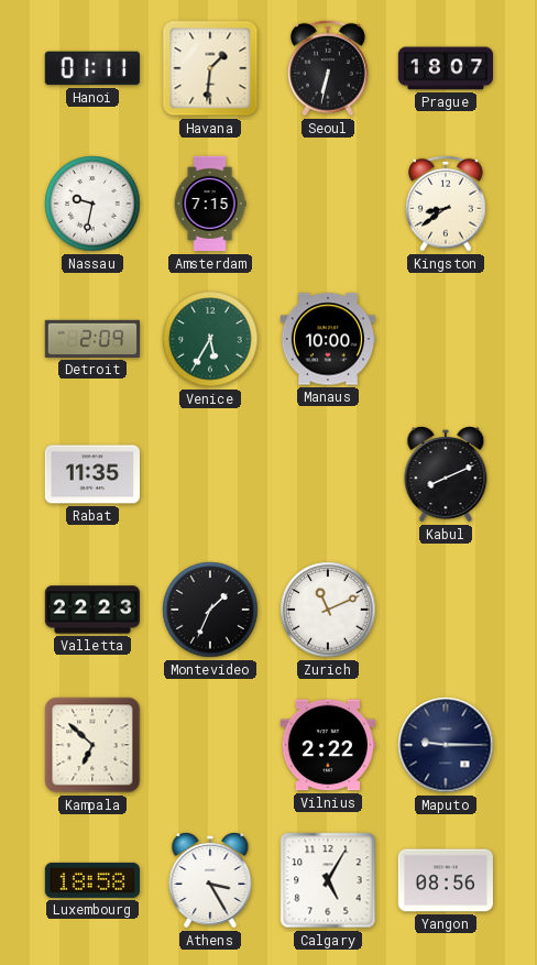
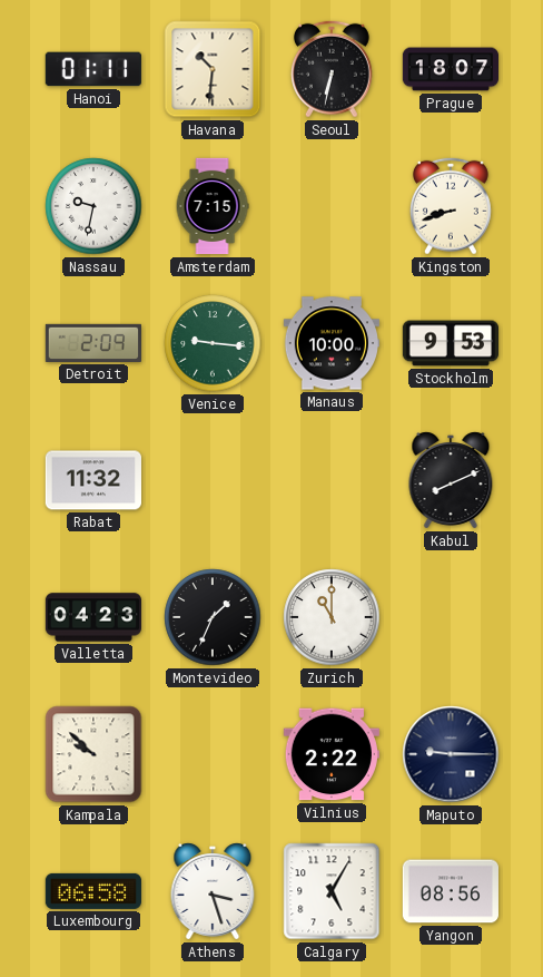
Havana: 1:31 -> 10:31
Kingston: 8:39 -> 8:42
Venice: 5:35 -> 9:16
Stockholm: none -> 9:53
Rabat: 11:35 -> 11:32
Valletta: 22:23 -> 04:23
Zurich: 11:11 -> 11:00
Kampala: 6:52 -> 9:52
Luxembourg: 18:58 -> 06:58
Athens: 3:25 -> 3:27
